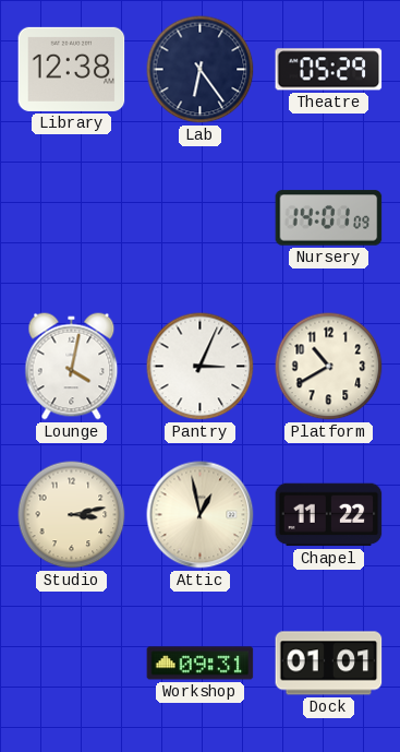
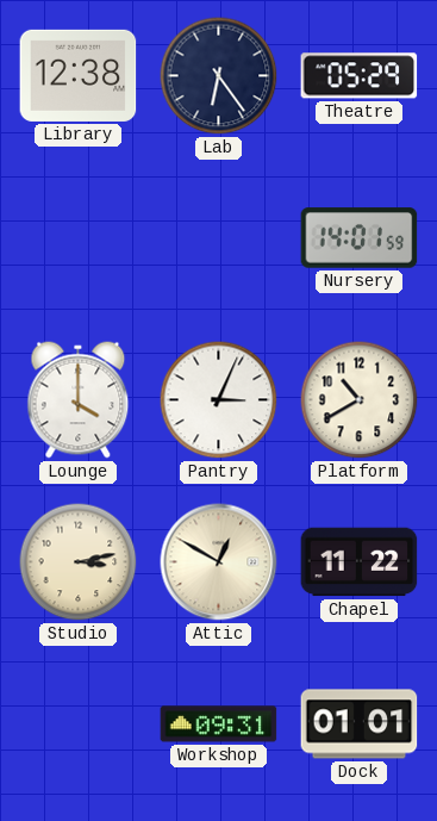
Nursery: 14:01:09 -> 14:01:59
Lounge: 4:02 -> 4:00
Attic: 12:58 -> 12:50
